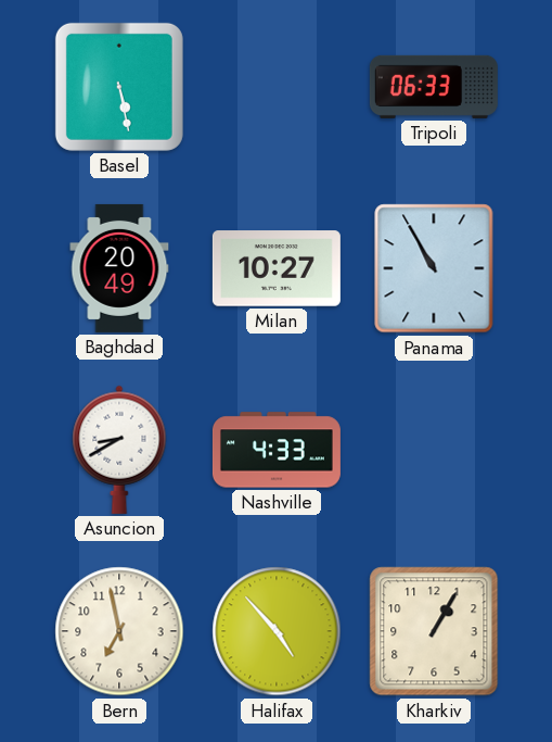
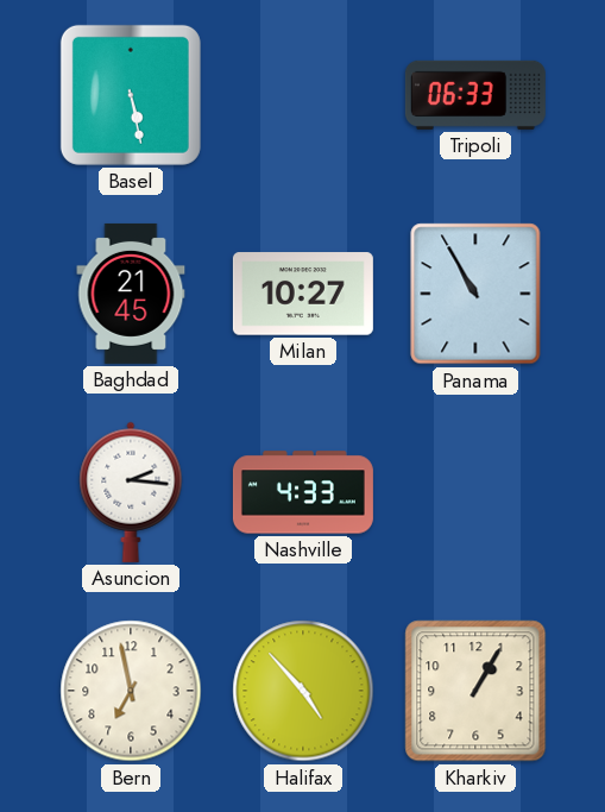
Baghdad: 20:49 -> 21:45
Asuncion: 8:40 -> 2:16
